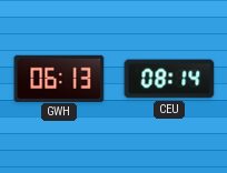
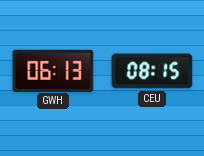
CEU: 08:14 -> 08:15
